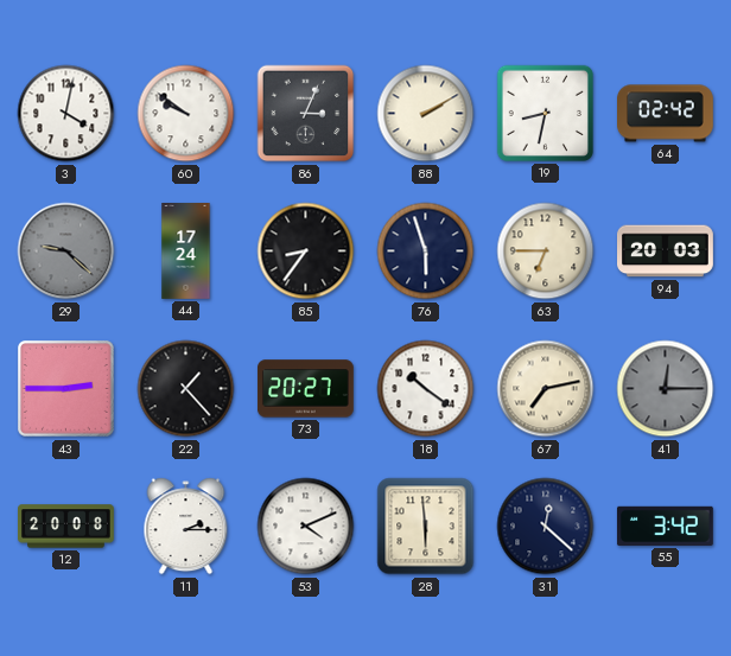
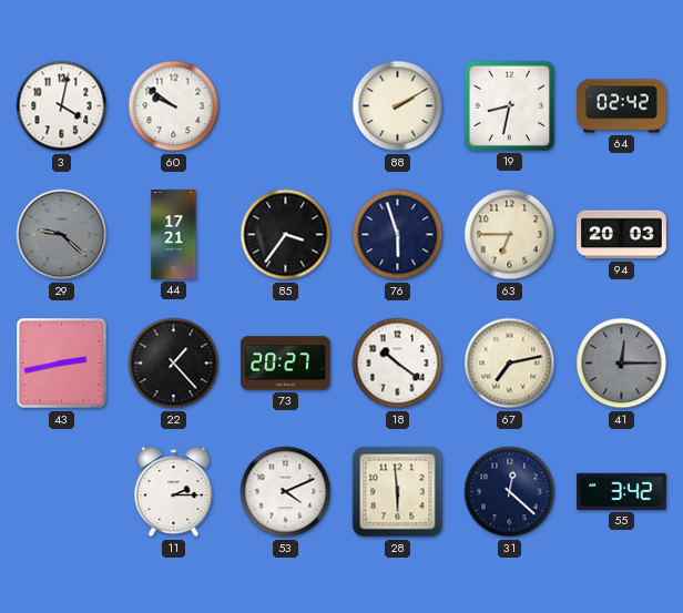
86: 3:04 -> none
44: 17:24 -> 17:21
85: 8:36 -> 3:36
43: 2:45 -> 2:43
12: 20:08 -> none
